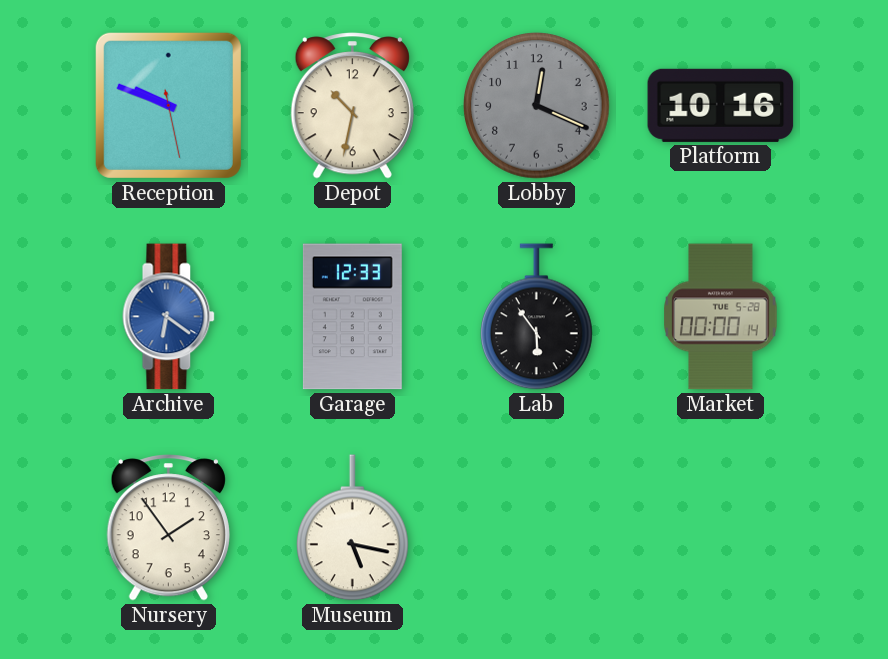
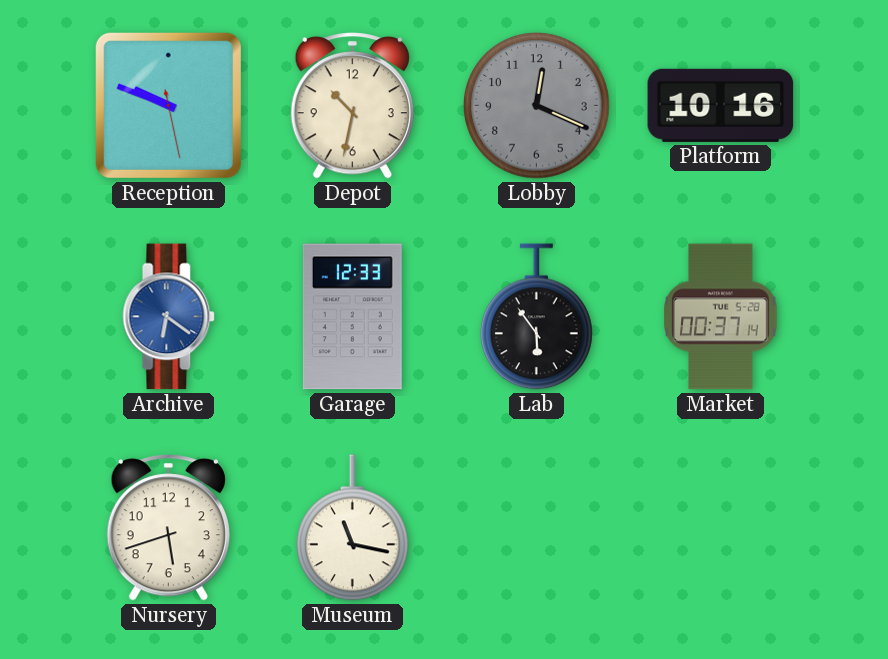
Market: 00:00 -> 00:37
Nursery: 1:54 -> 5:42
Museum: 5:17 -> 11:17
